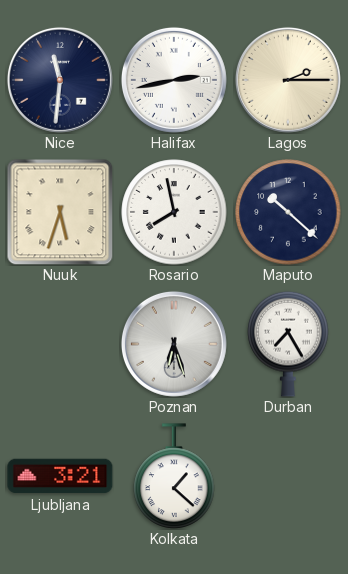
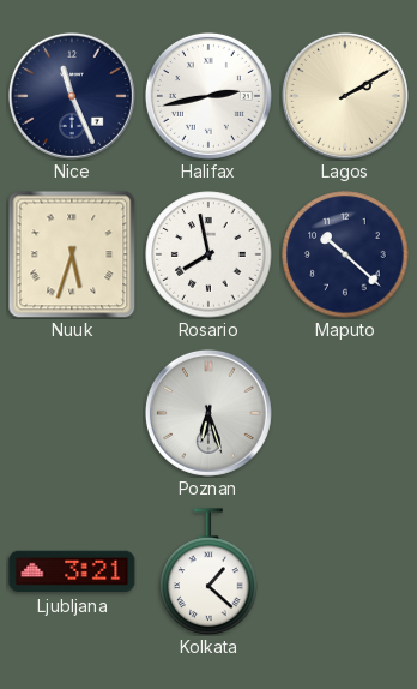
Nice: 11:31 -> 11:26
Lagos: 2:15 -> 2:10
Durban: 7:25 -> none
